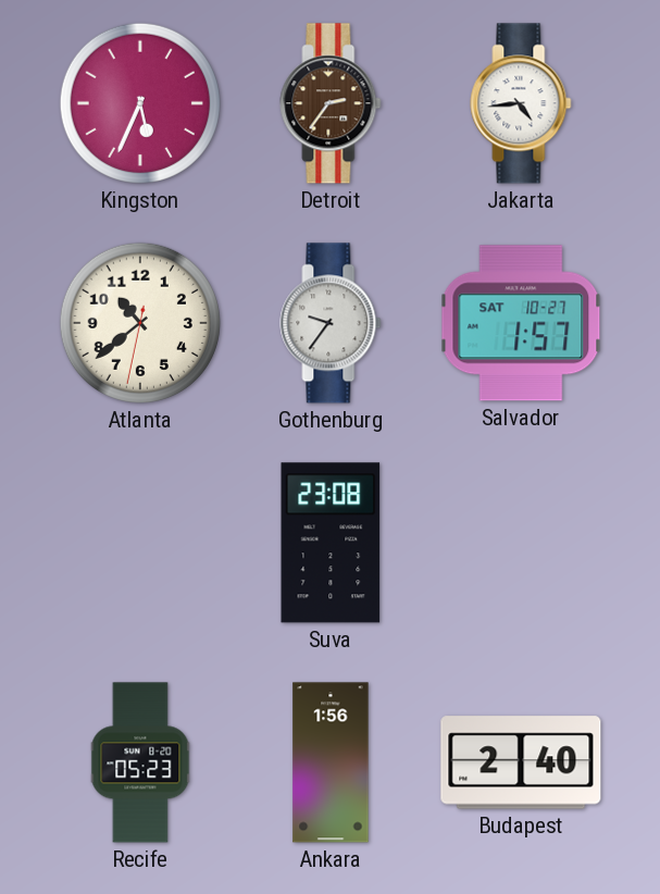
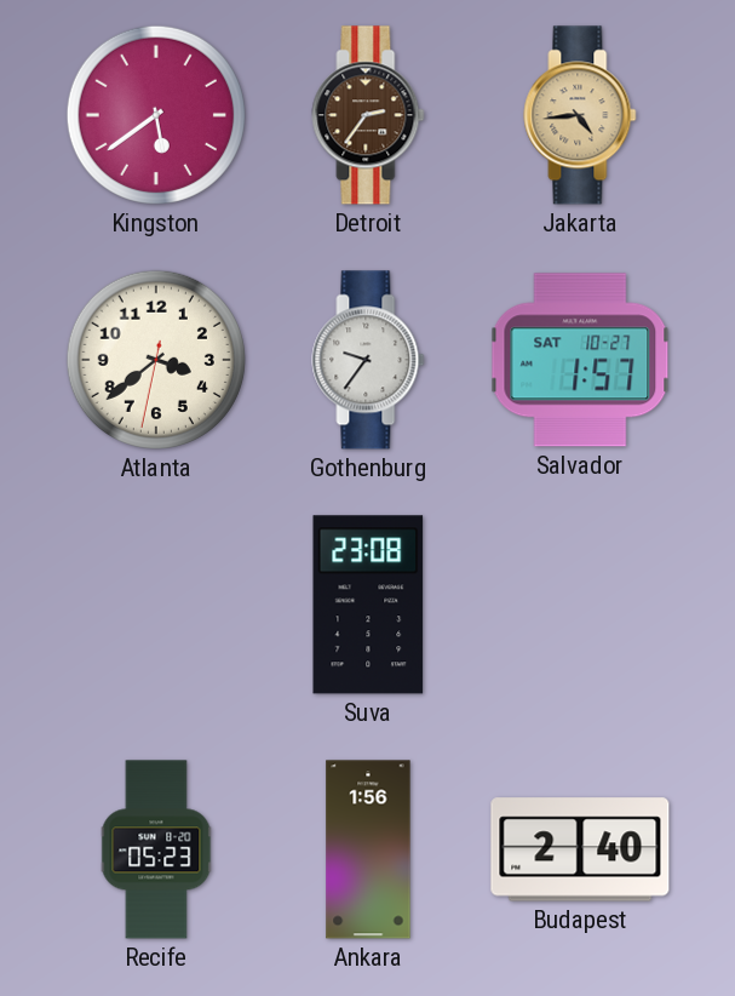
Kingston: 5:34 -> 5:39
Jakarta dial: white -> champagne
Atlanta: 10:38 -> 3:38
